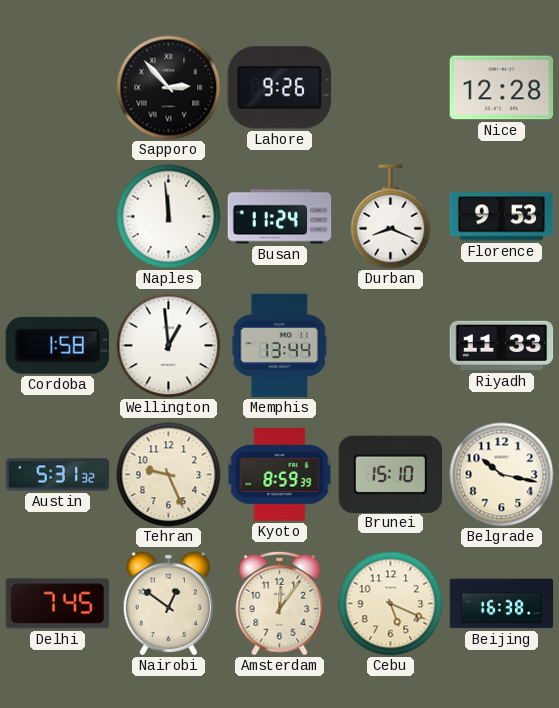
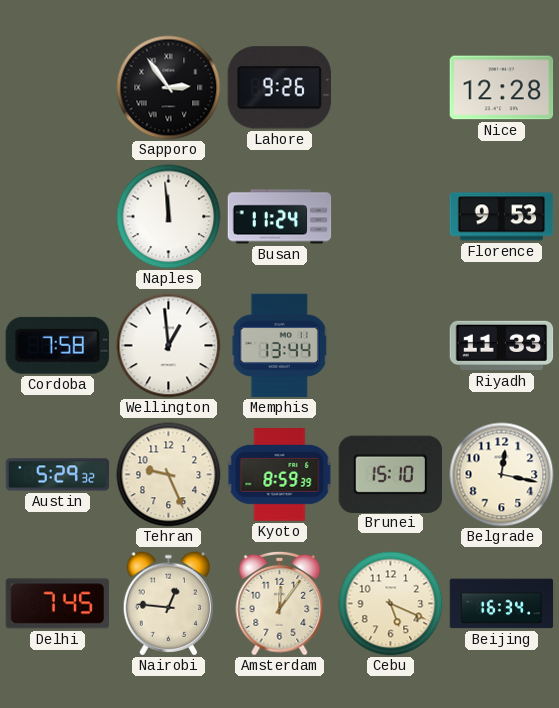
Sapporo: 2:53 -> 2:54
Durban: 8:19 -> none
Cordoba: 1:58 -> 7:58
Austin: 5:31 -> 5:29
Belgrade: 10:17 -> 12:17
Nairobi: 12:51 -> 12:46
Beijing: 16:38 -> 16:34
